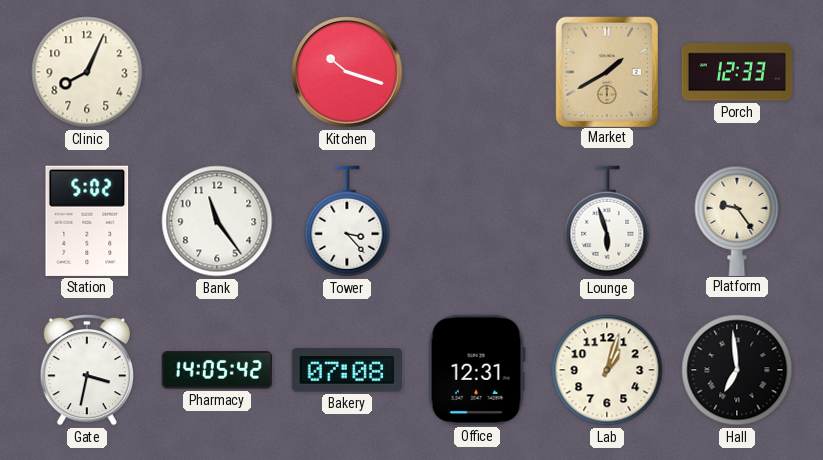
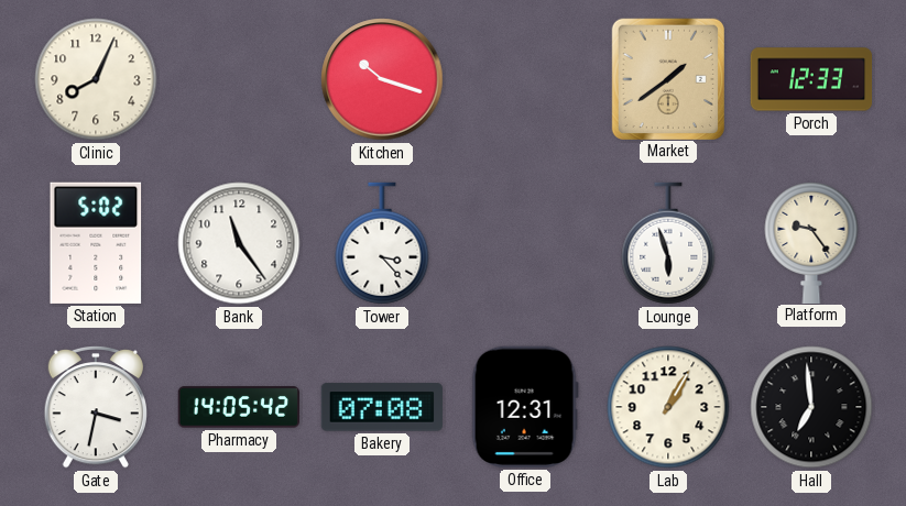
Market: 1:40 -> 1:39
Lab: 1:03 -> 1:05
